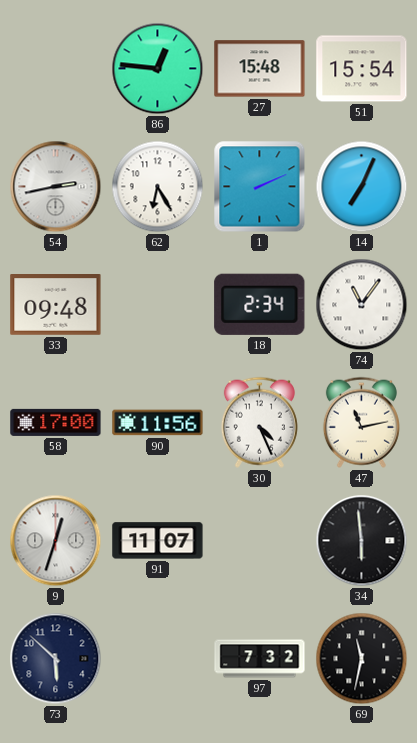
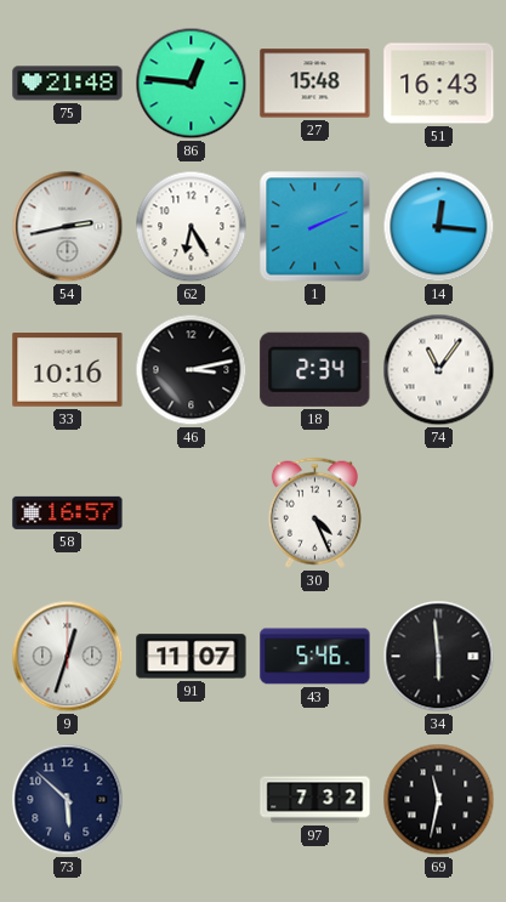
75: none -> 21:48
51: 15:54 -> 16:43
14: 7:04 -> 12:16
33: 09:48 -> 10:16
46: none -> 3:13
58: 17:00 -> 16:57
90: 11:56 -> none
47: 11:13 -> none
43: none -> 5:46
